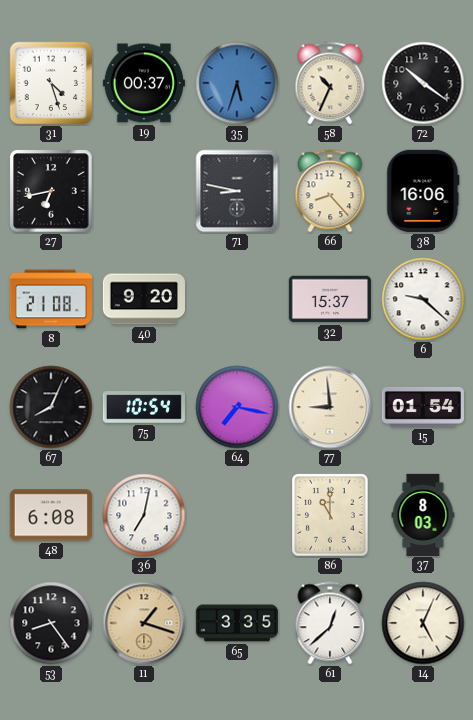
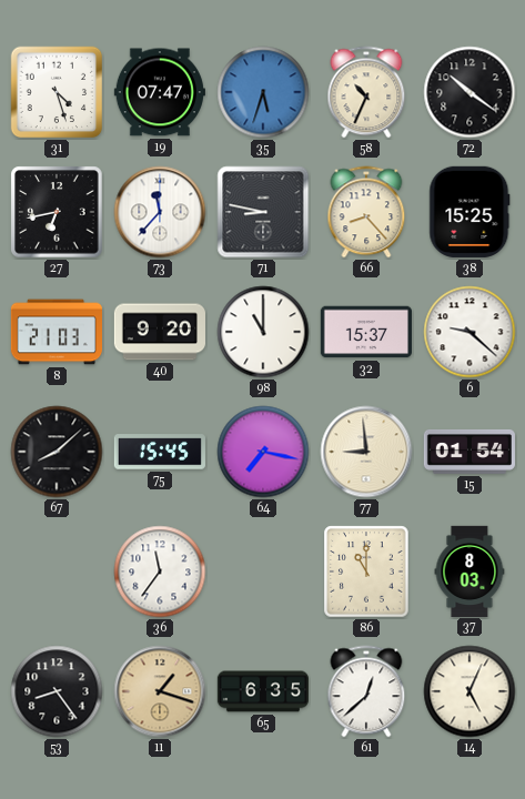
19: 00:37 -> 07:47
73: none -> 11:37
38: 16:06 -> 15:25
8: 21:08 -> 21:03
98: none -> 11:00
67: 8:04 -> 8:08
75: 10:54 -> 15:45
48: 6:08 -> none
36: 7:02 -> 11:36
65: 3:35 -> 6:35
